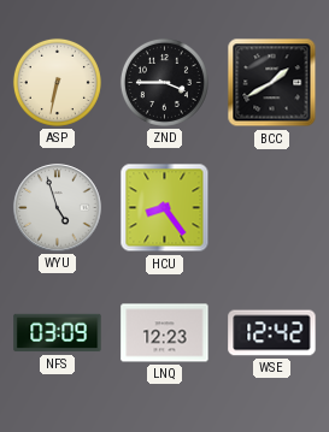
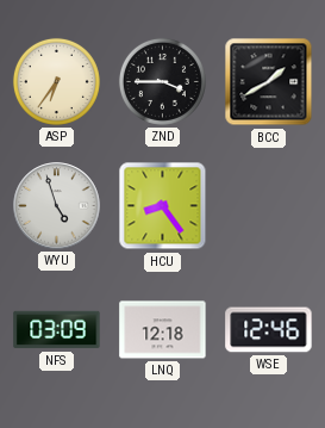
ASP: 6:32 -> 6:36
LNQ: 12:23 -> 12:18
WSE: 12:42 -> 12:46
